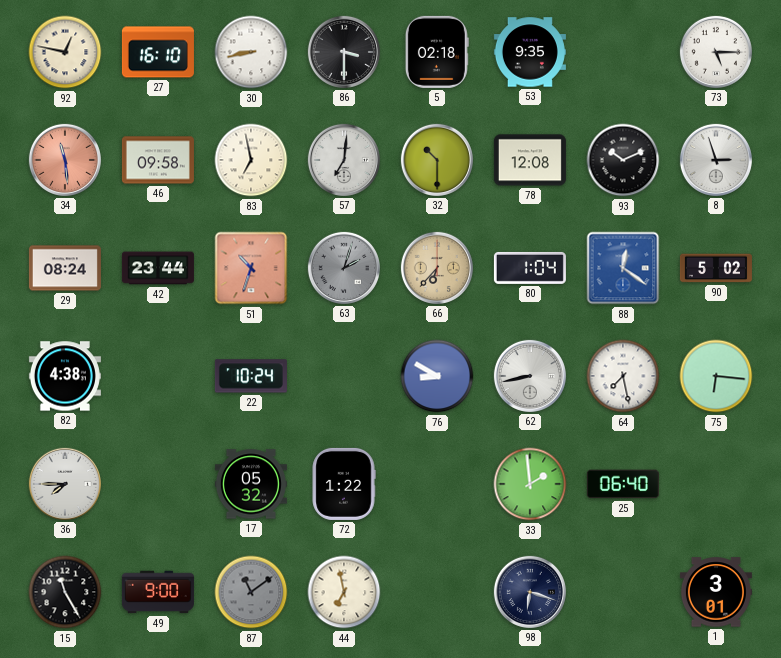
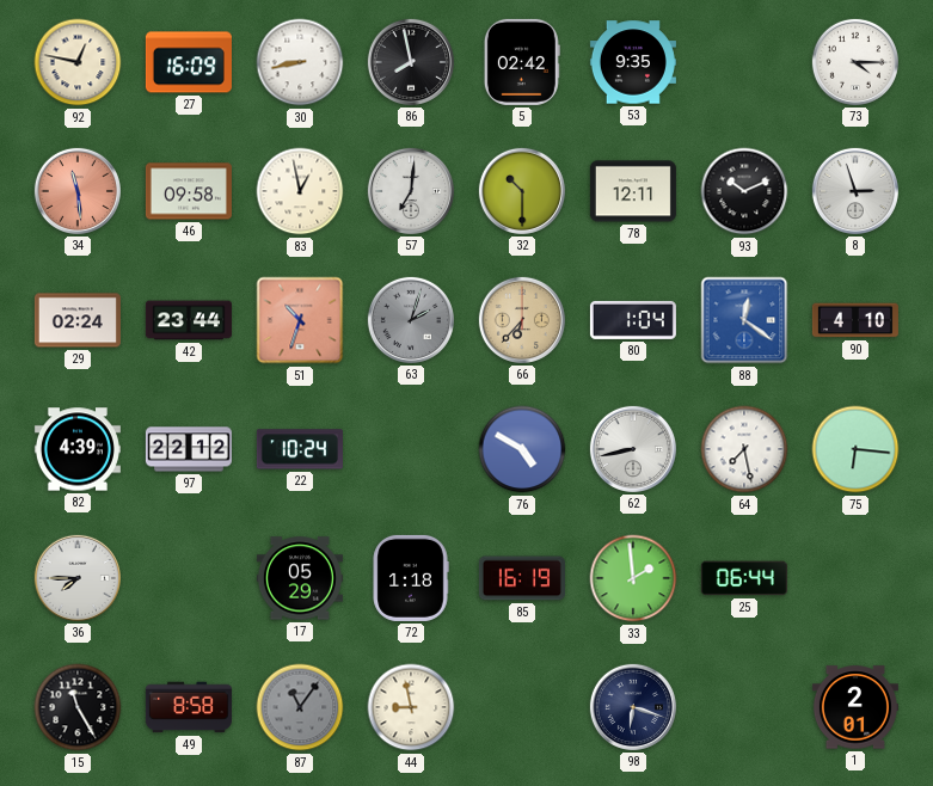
27: 16:10 -> 16:09
86: 3:30 -> 7:58
5: 02:18 -> 02:42
73: 5:15 -> 4:15
83: 6:58 -> 12:58
78: 12:08 -> 12:11
29: 08:24 -> 02:24
90: 5:02 -> 4:10
82: 4:38 -> 4:39
97: none -> 22:12
76: 8:50 -> 4:50
17: 05:32 -> 05:29
72: 1:22 -> 1:18
85: none -> 16:19
25: 06:40 -> 06:44
49: 9:00 -> 8:58
87: 11:09 -> 11:06
44: 6:58 -> 8:58
1: 3:01 -> 2:01
